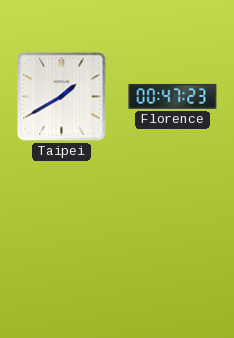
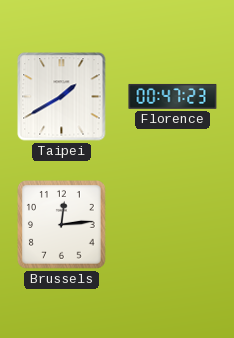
Brussels: none -> 12:14
